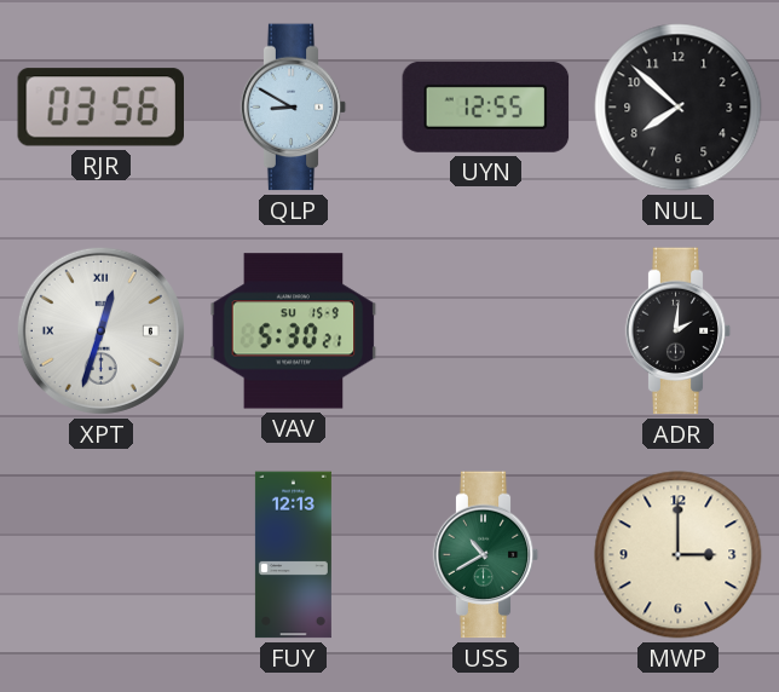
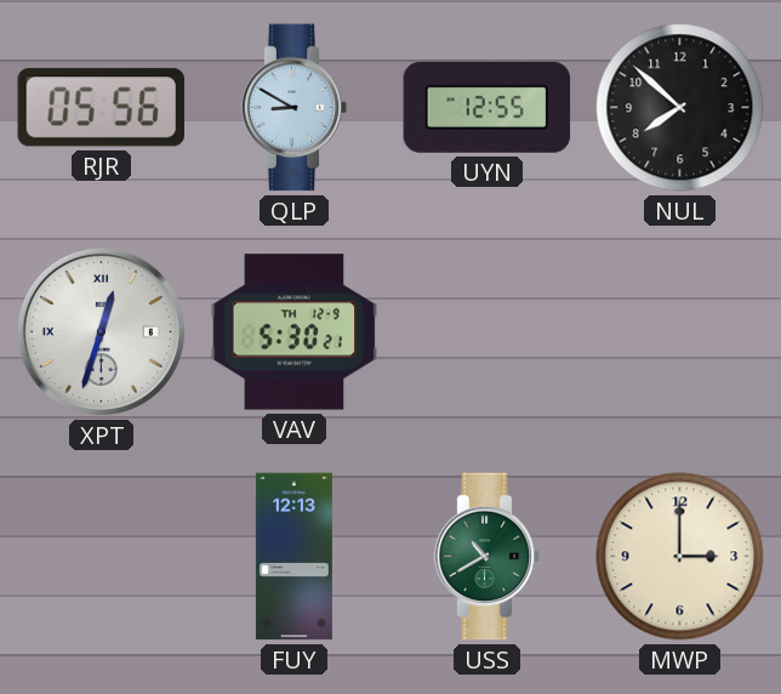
RJR: 03:56 -> 05:56
VAV date: SU 15-9 -> TH 12-9
ADR: 2:01 -> none
